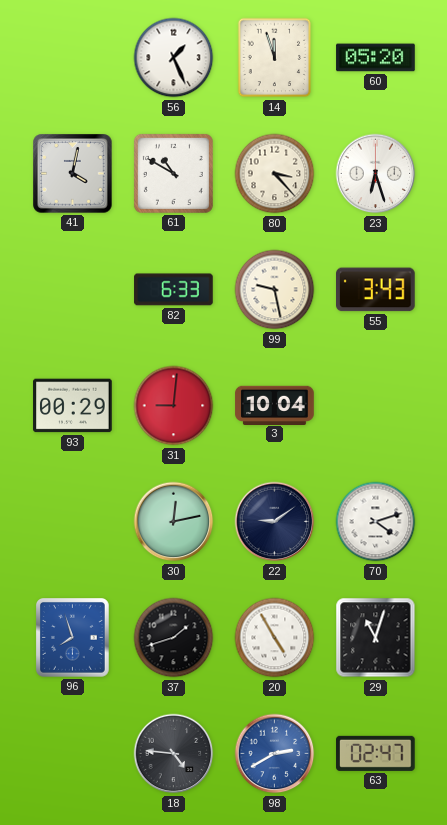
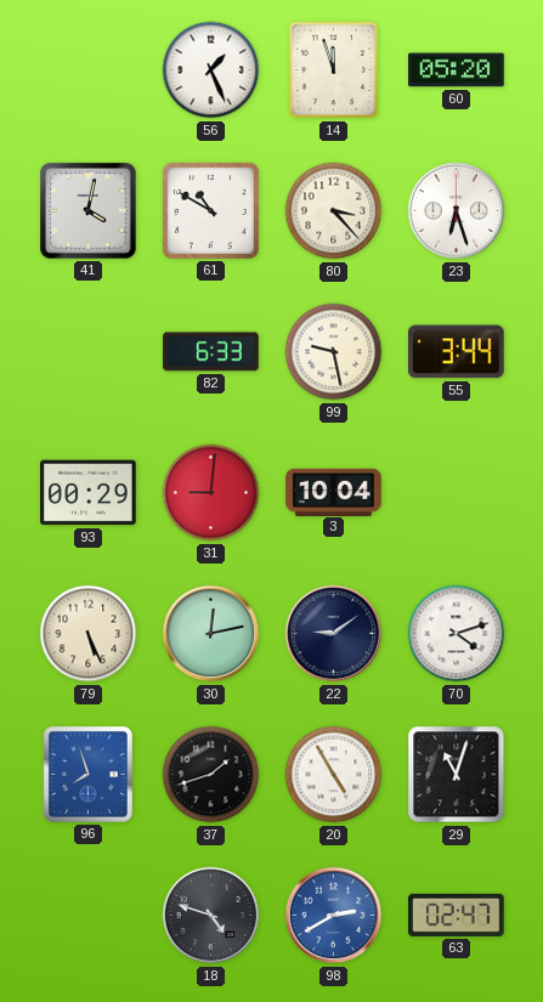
55: 3:43 -> 3:44
79: none -> 5:26
18: 4:46 -> 4:48
